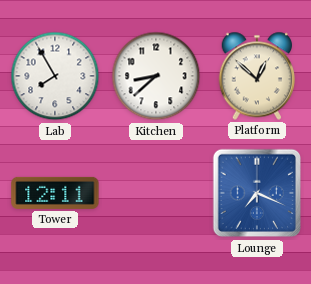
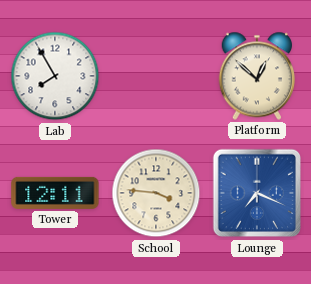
Kitchen: 8:38 -> none
School: none -> 3:46
